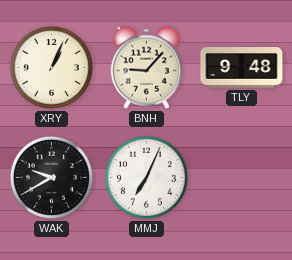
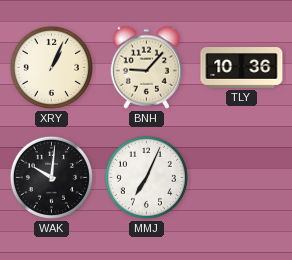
TLY: 9:48 -> 10:36
WAK: 9:40 -> 10:01
